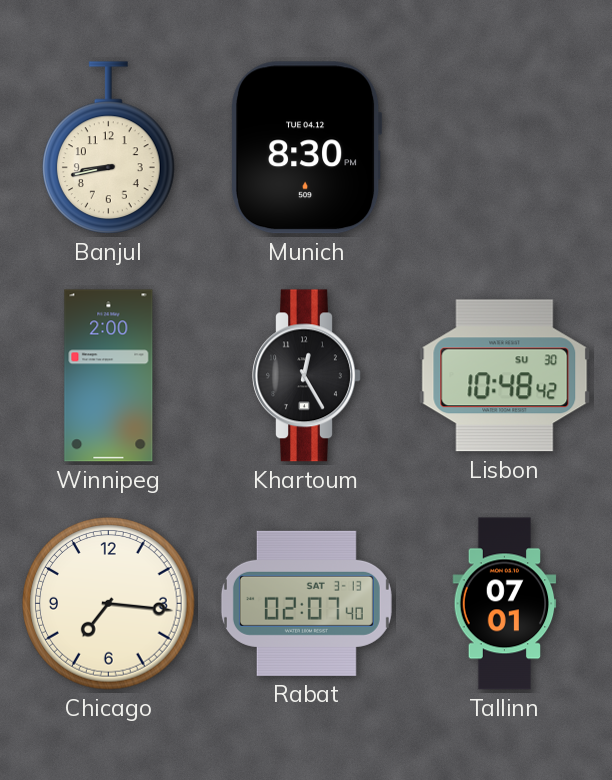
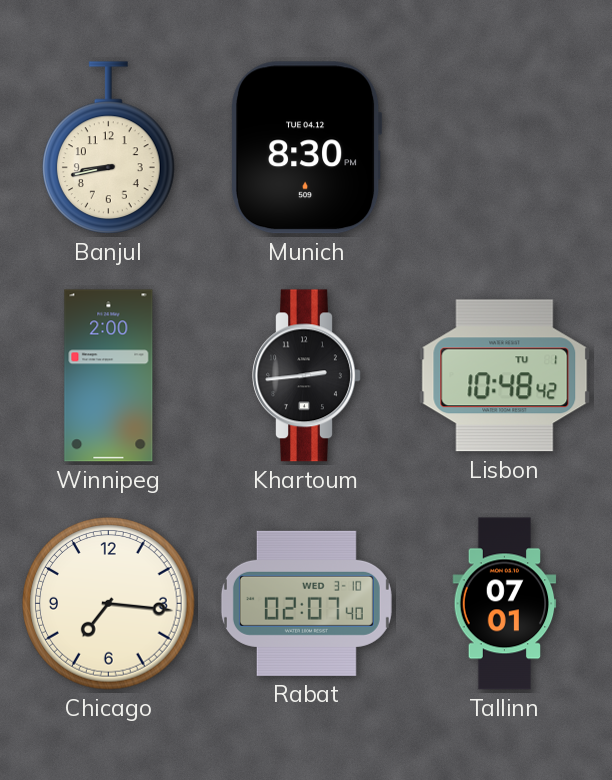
Khartoum: 12:25 -> 2:44
Lisbon date: SU 30 -> TU 1
Rabat date: SAT 3-13 -> WED 3-10
